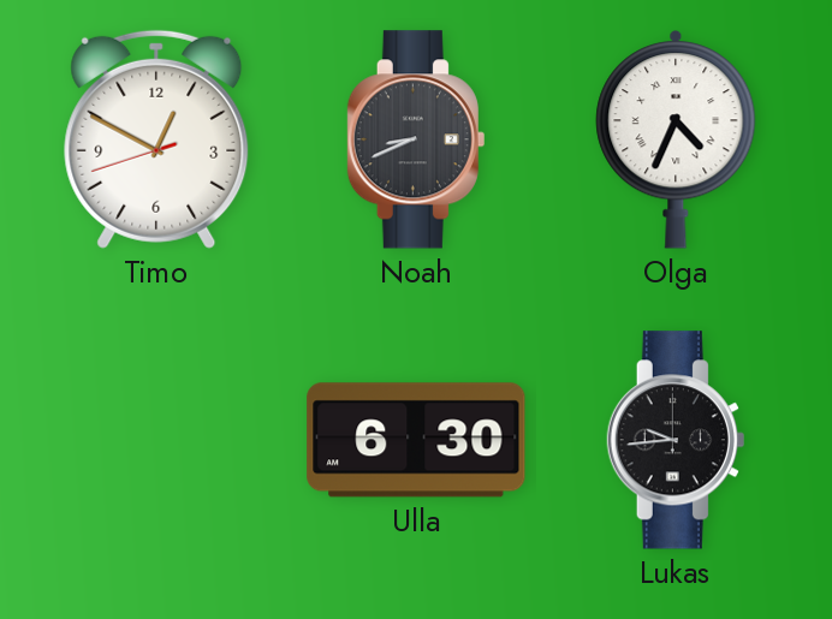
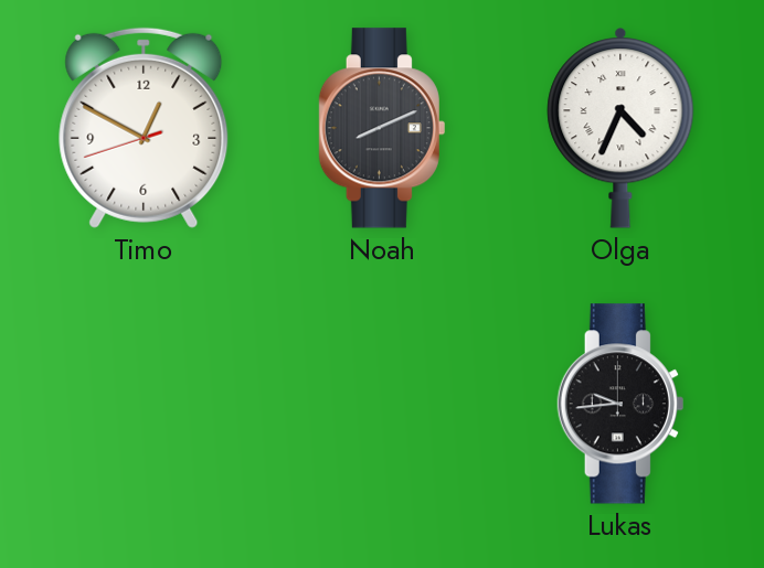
Noah: 8:41 -> 8:11
Ulla: 6:30 -> none
